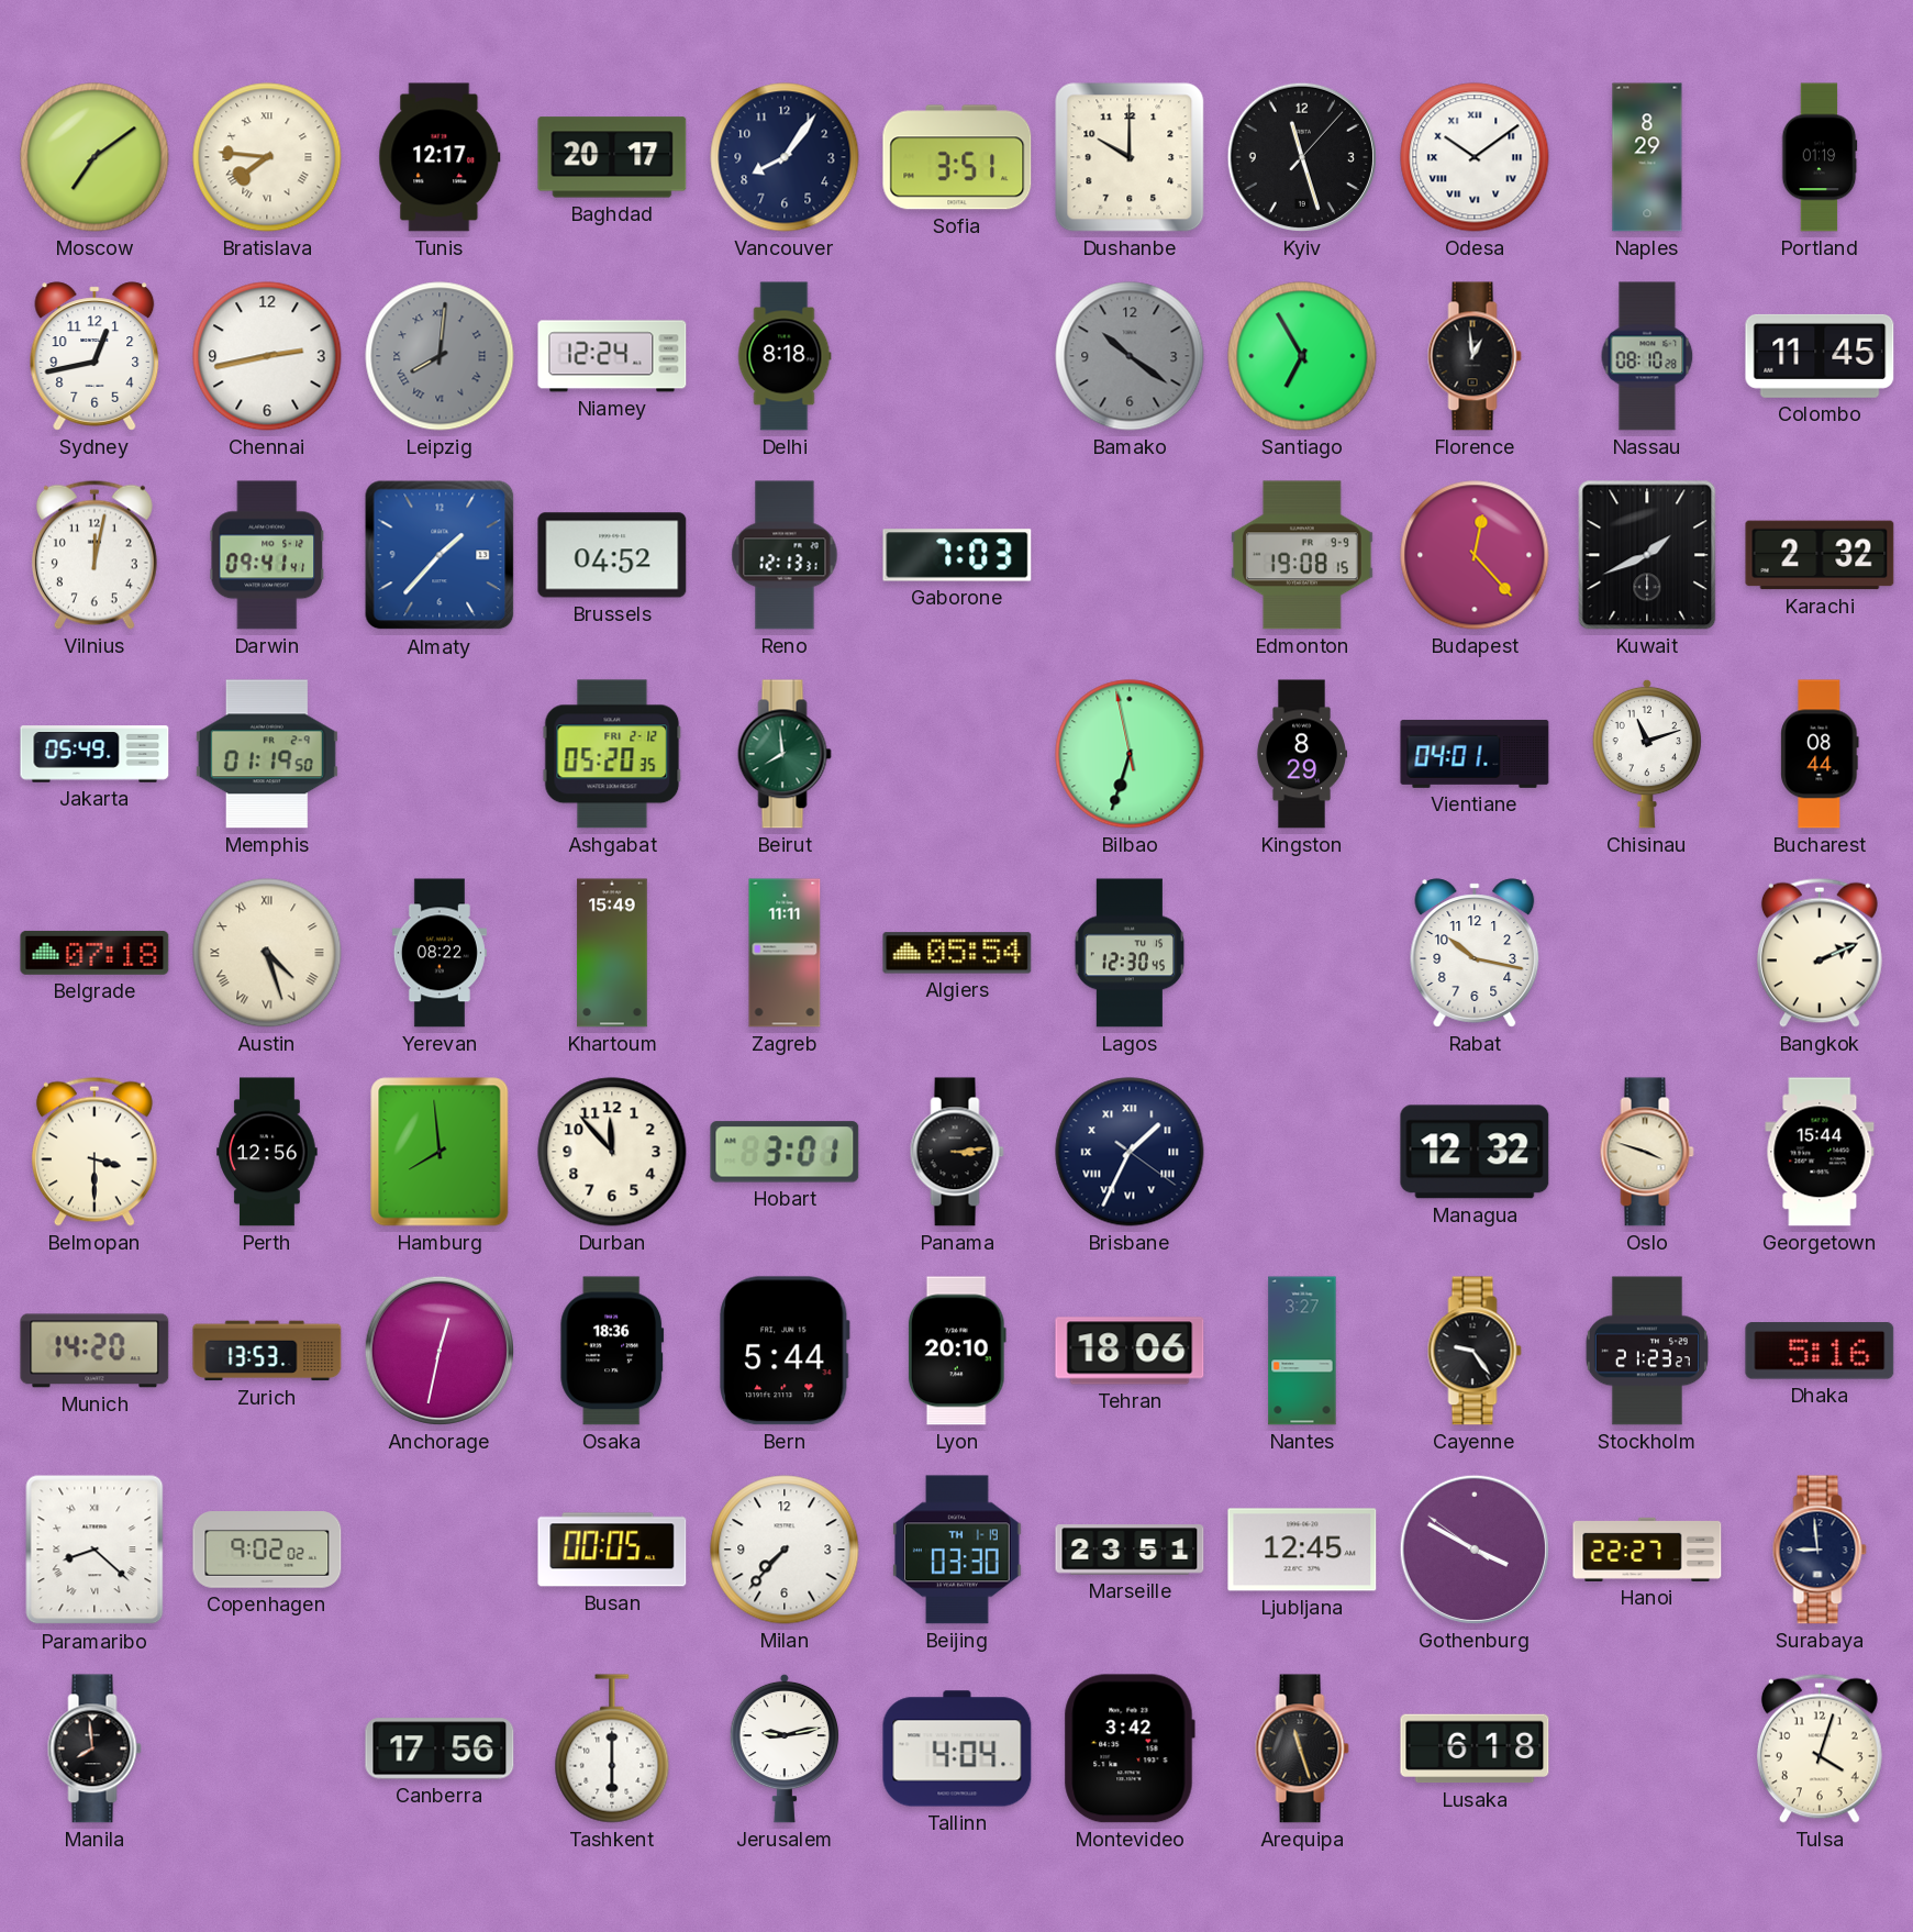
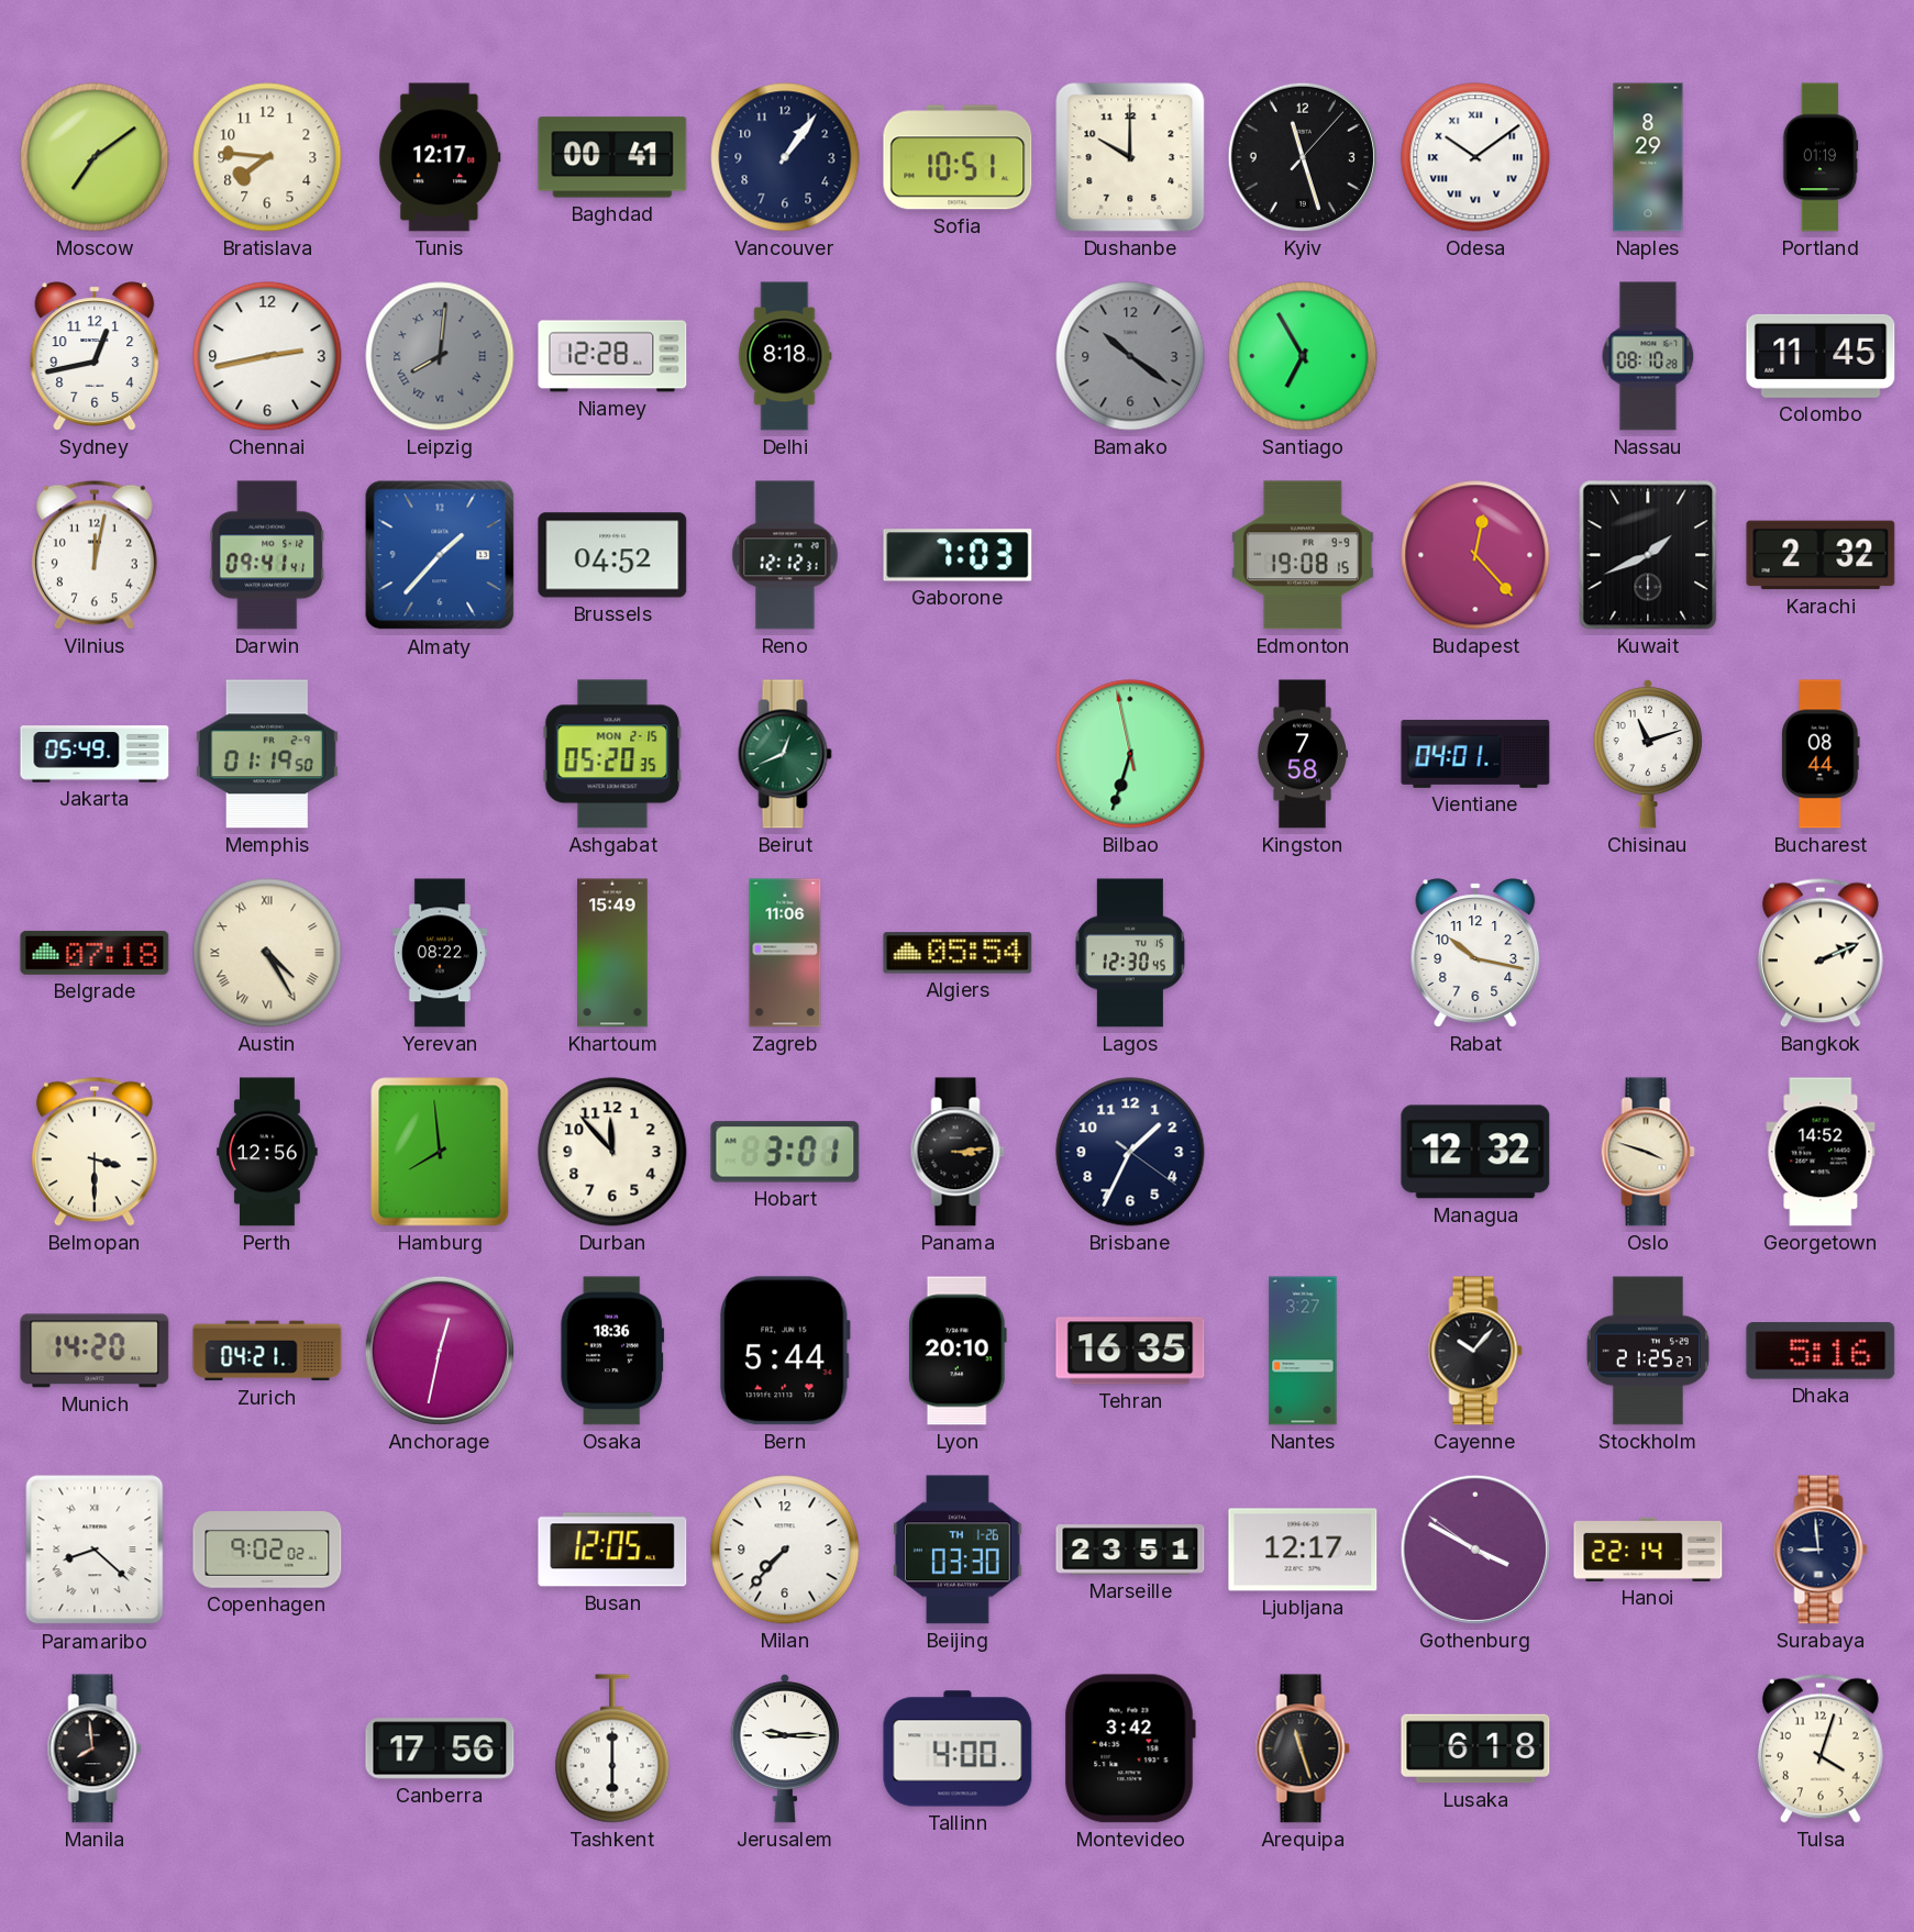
Bratislava numerals: Roman -> Arabic
Baghdad: 20:17 -> 00:41
Vancouver: 8:06 -> 1:06
Sofia: 3:51 -> 10:51
Niamey: 12:24 -> 12:28
Florence: 12:59 -> none
Reno: 12:13 -> 12:12
Ashgabat date: FRI 2-12 -> MON 2-15
Beirut: 7:59 -> 12:41
Kingston: 8:29 -> 7:58
Austin: 4:27 -> 4:25
Zagreb: 11:11 -> 11:06
Brisbane numerals: Roman -> Arabic
Georgetown: 15:44 -> 14:52
Zurich: 13:53 -> 04:21
Tehran: 18:06 -> 16:35
Cayenne: 9:24 -> 10:07
Stockholm: 21:23 -> 21:25
Busan: 00:05 -> 12:05
Beijing date: TH 1-19 -> TH 1-26
Ljubljana: 12:45 -> 12:17
Hanoi: 22:27 -> 22:14
Jerusalem: 9:13 -> 9:15
Tallinn: 4:04 -> 4:00
